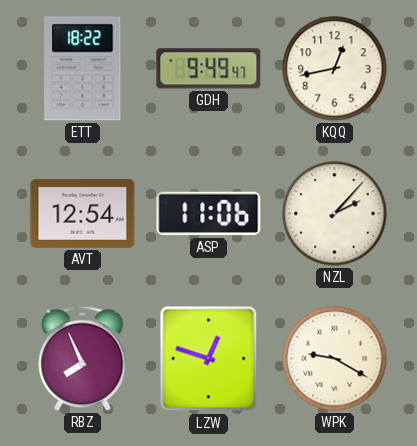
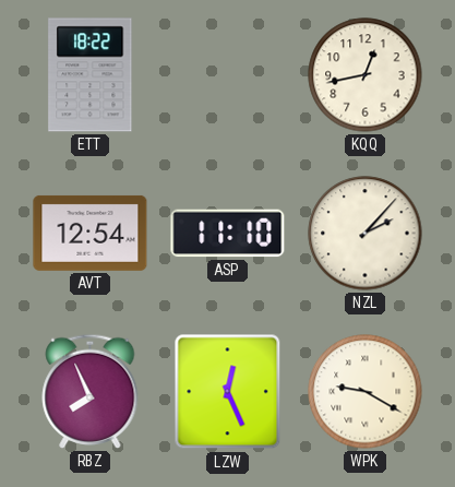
GDH: 9:49 -> none
ASP: 11:06 -> 11:10
LZW: 12:48 -> 12:26
